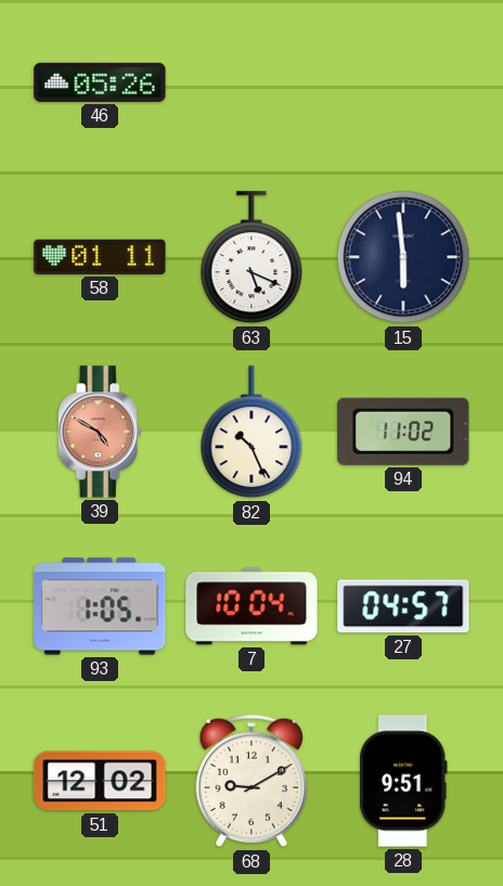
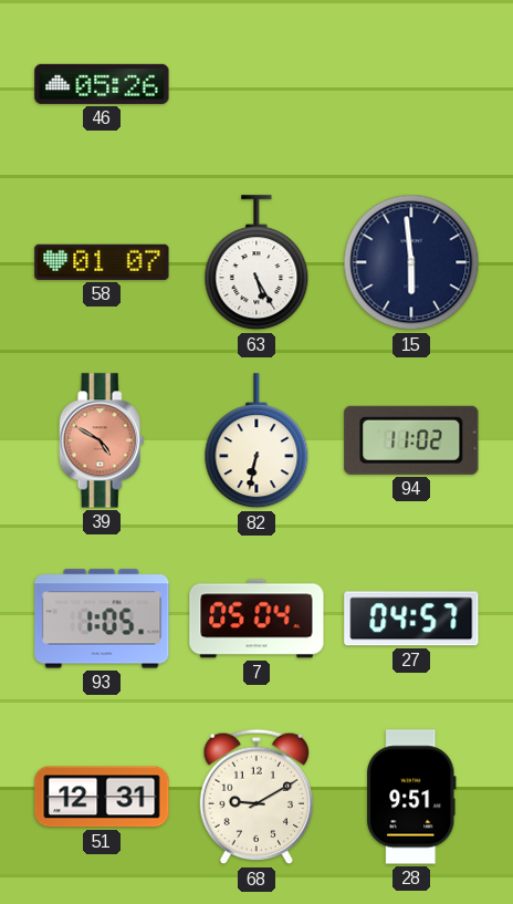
58: 01:11 -> 01:07
63: 5:19 -> 5:25
82: 10:26 -> 6:32
7: 10:04 -> 05:04
51: 12:02 -> 12:31
